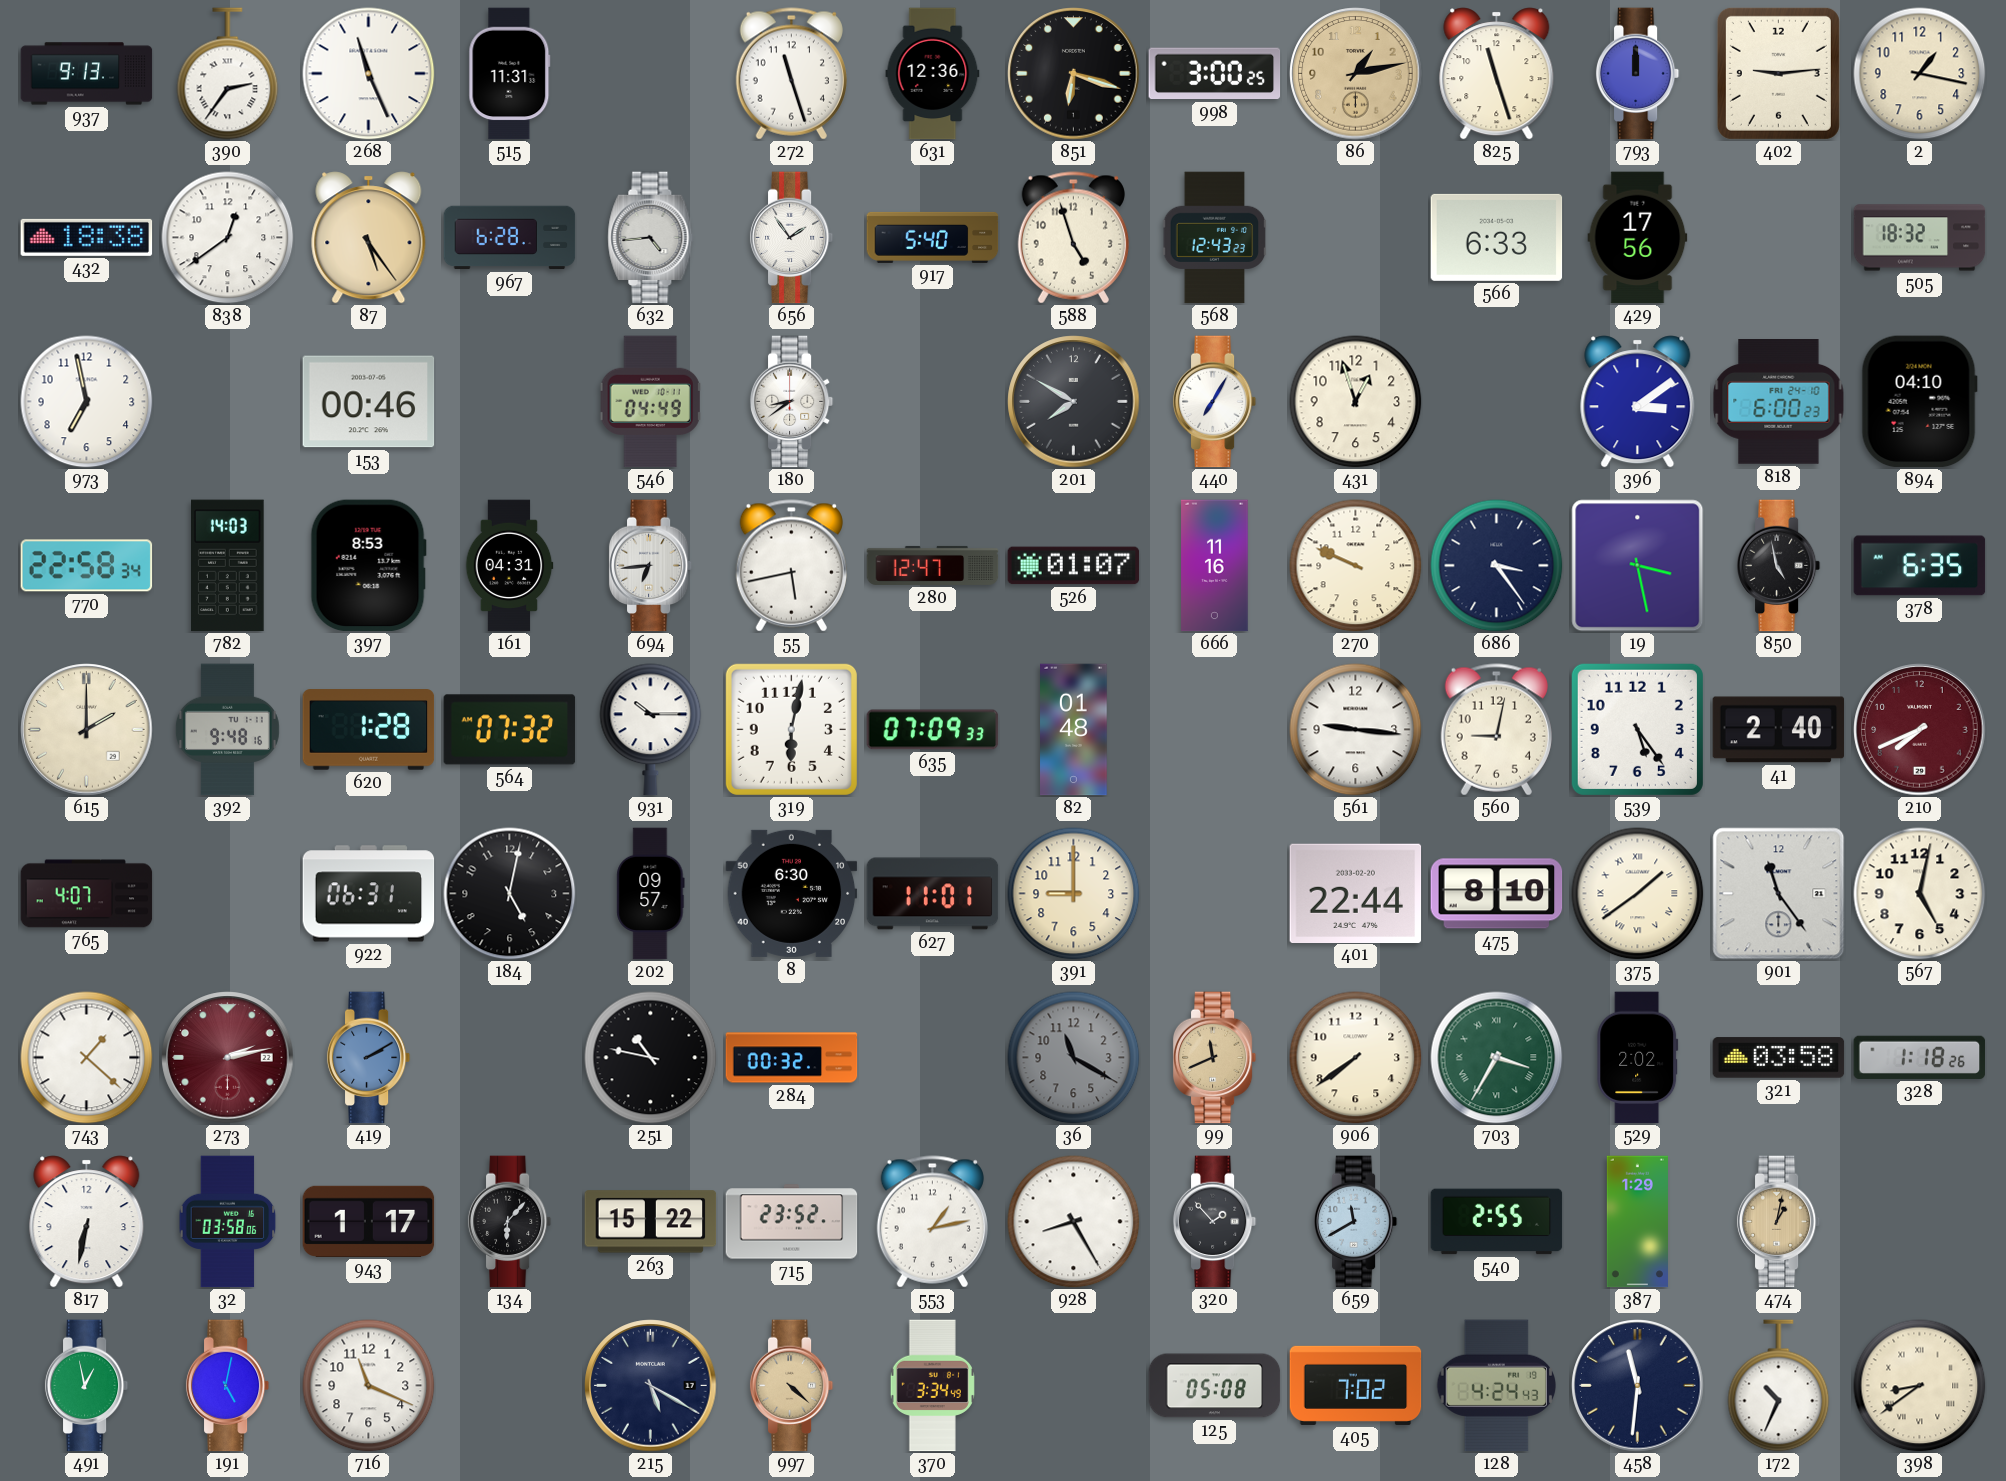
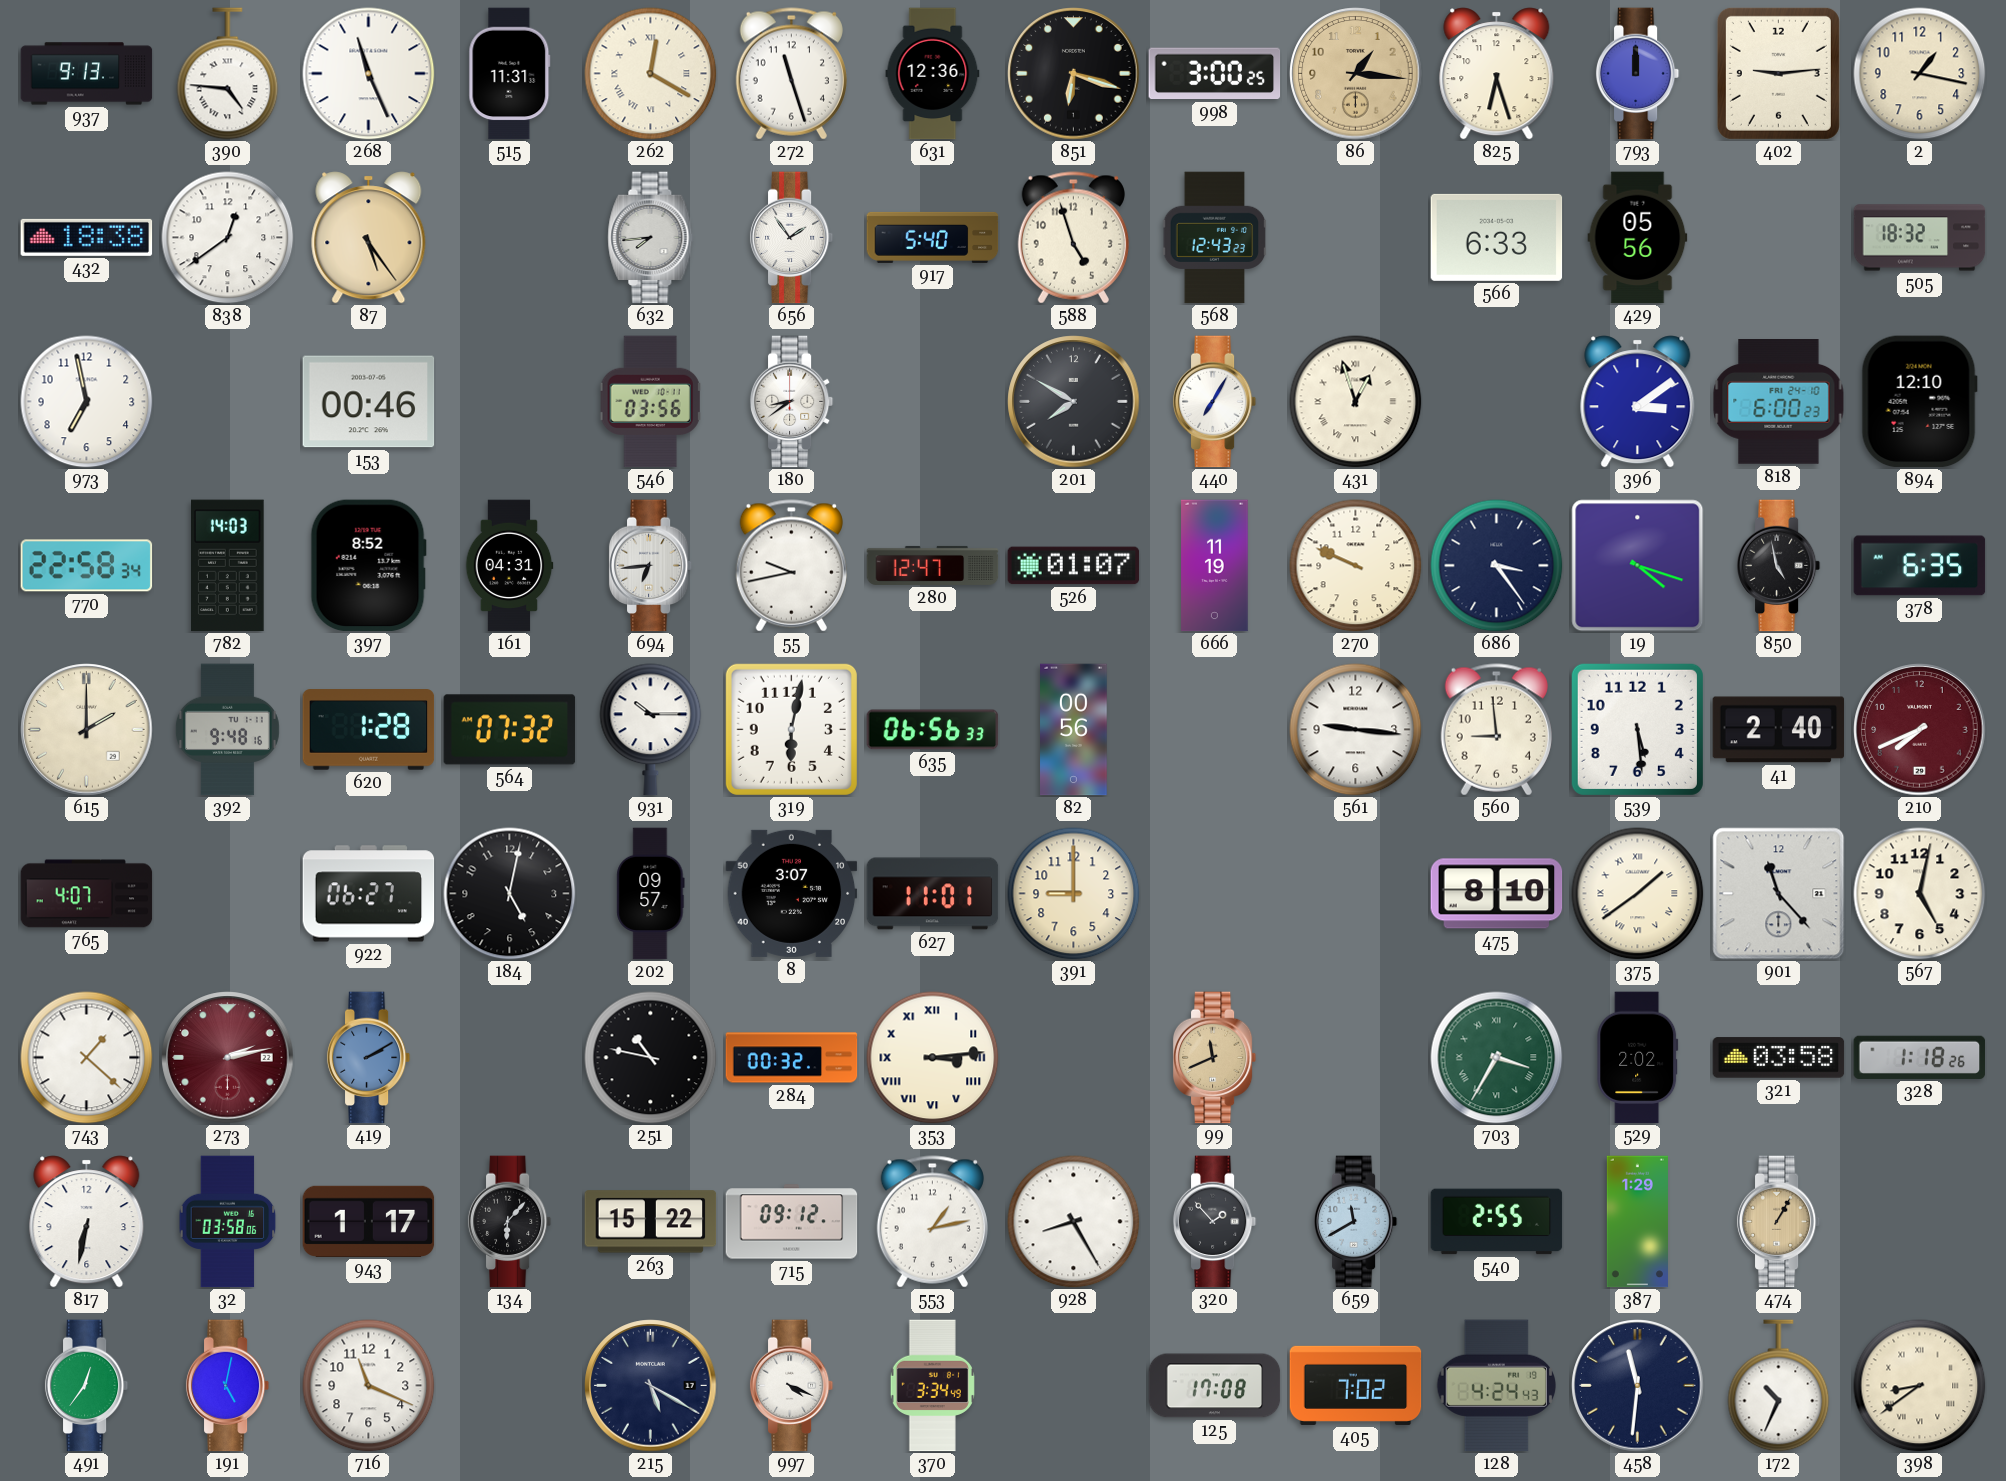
390: 2:36 -> 4:46
262: none -> 12:20
86: 1:13 -> 1:16
825: 11:27 -> 6:27
967: 6:28 -> none
632: 4:44 -> 7:44
429: 17:56 -> 05:56
546: 04:49 -> 03:56
431 numerals: Arabic -> Roman
894: 04:10 -> 12:10
397: 8:53 -> 8:52
55: 5:43 -> 9:43
666: 11:16 -> 11:19
19: 3:28 -> 4:18
635: 07:09 -> 06:56
82: 01:48 -> 00:56
560: 9:02 -> 8:59
539: 5:24 -> 5:29
922: 06:31 -> 06:27
8: 6:30 -> 3:07
401: 22:44 -> none
901: 11:24 -> 11:23
353: none -> 3:14
36: 11:20 -> none
906: 7:39 -> none
715: 23:52 -> 09:12
474: 1:02 -> 1:05
491: 12:58 -> 12:36
997: 4:22 -> 4:19
997 dial: champagne -> white
125: 05:08 -> 17:08
